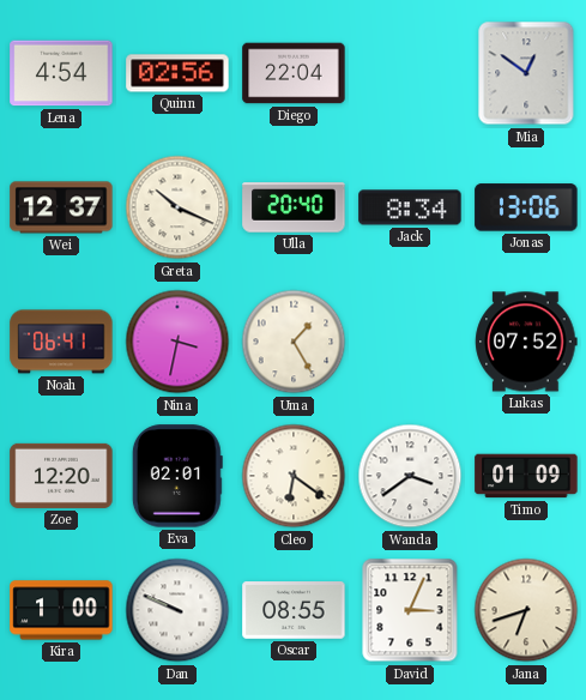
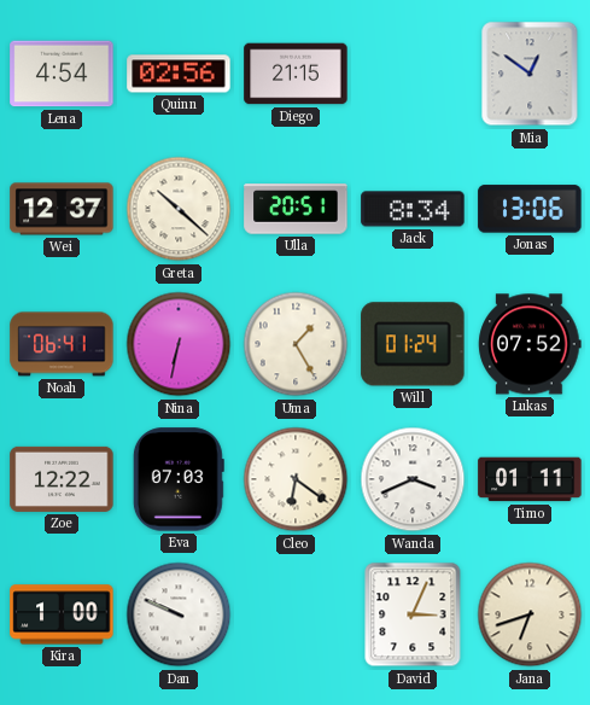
Diego: 22:04 -> 21:15
Greta: 10:19 -> 10:22
Ulla: 20:40 -> 20:51
Nina: 3:32 -> 6:32
Will: none -> 01:24
Zoe: 12:20 -> 12:22
Eva: 02:01 -> 07:03
Wanda: 3:39 -> 3:41
Timo: 01:09 -> 01:11
Oscar: 08:55 -> none
